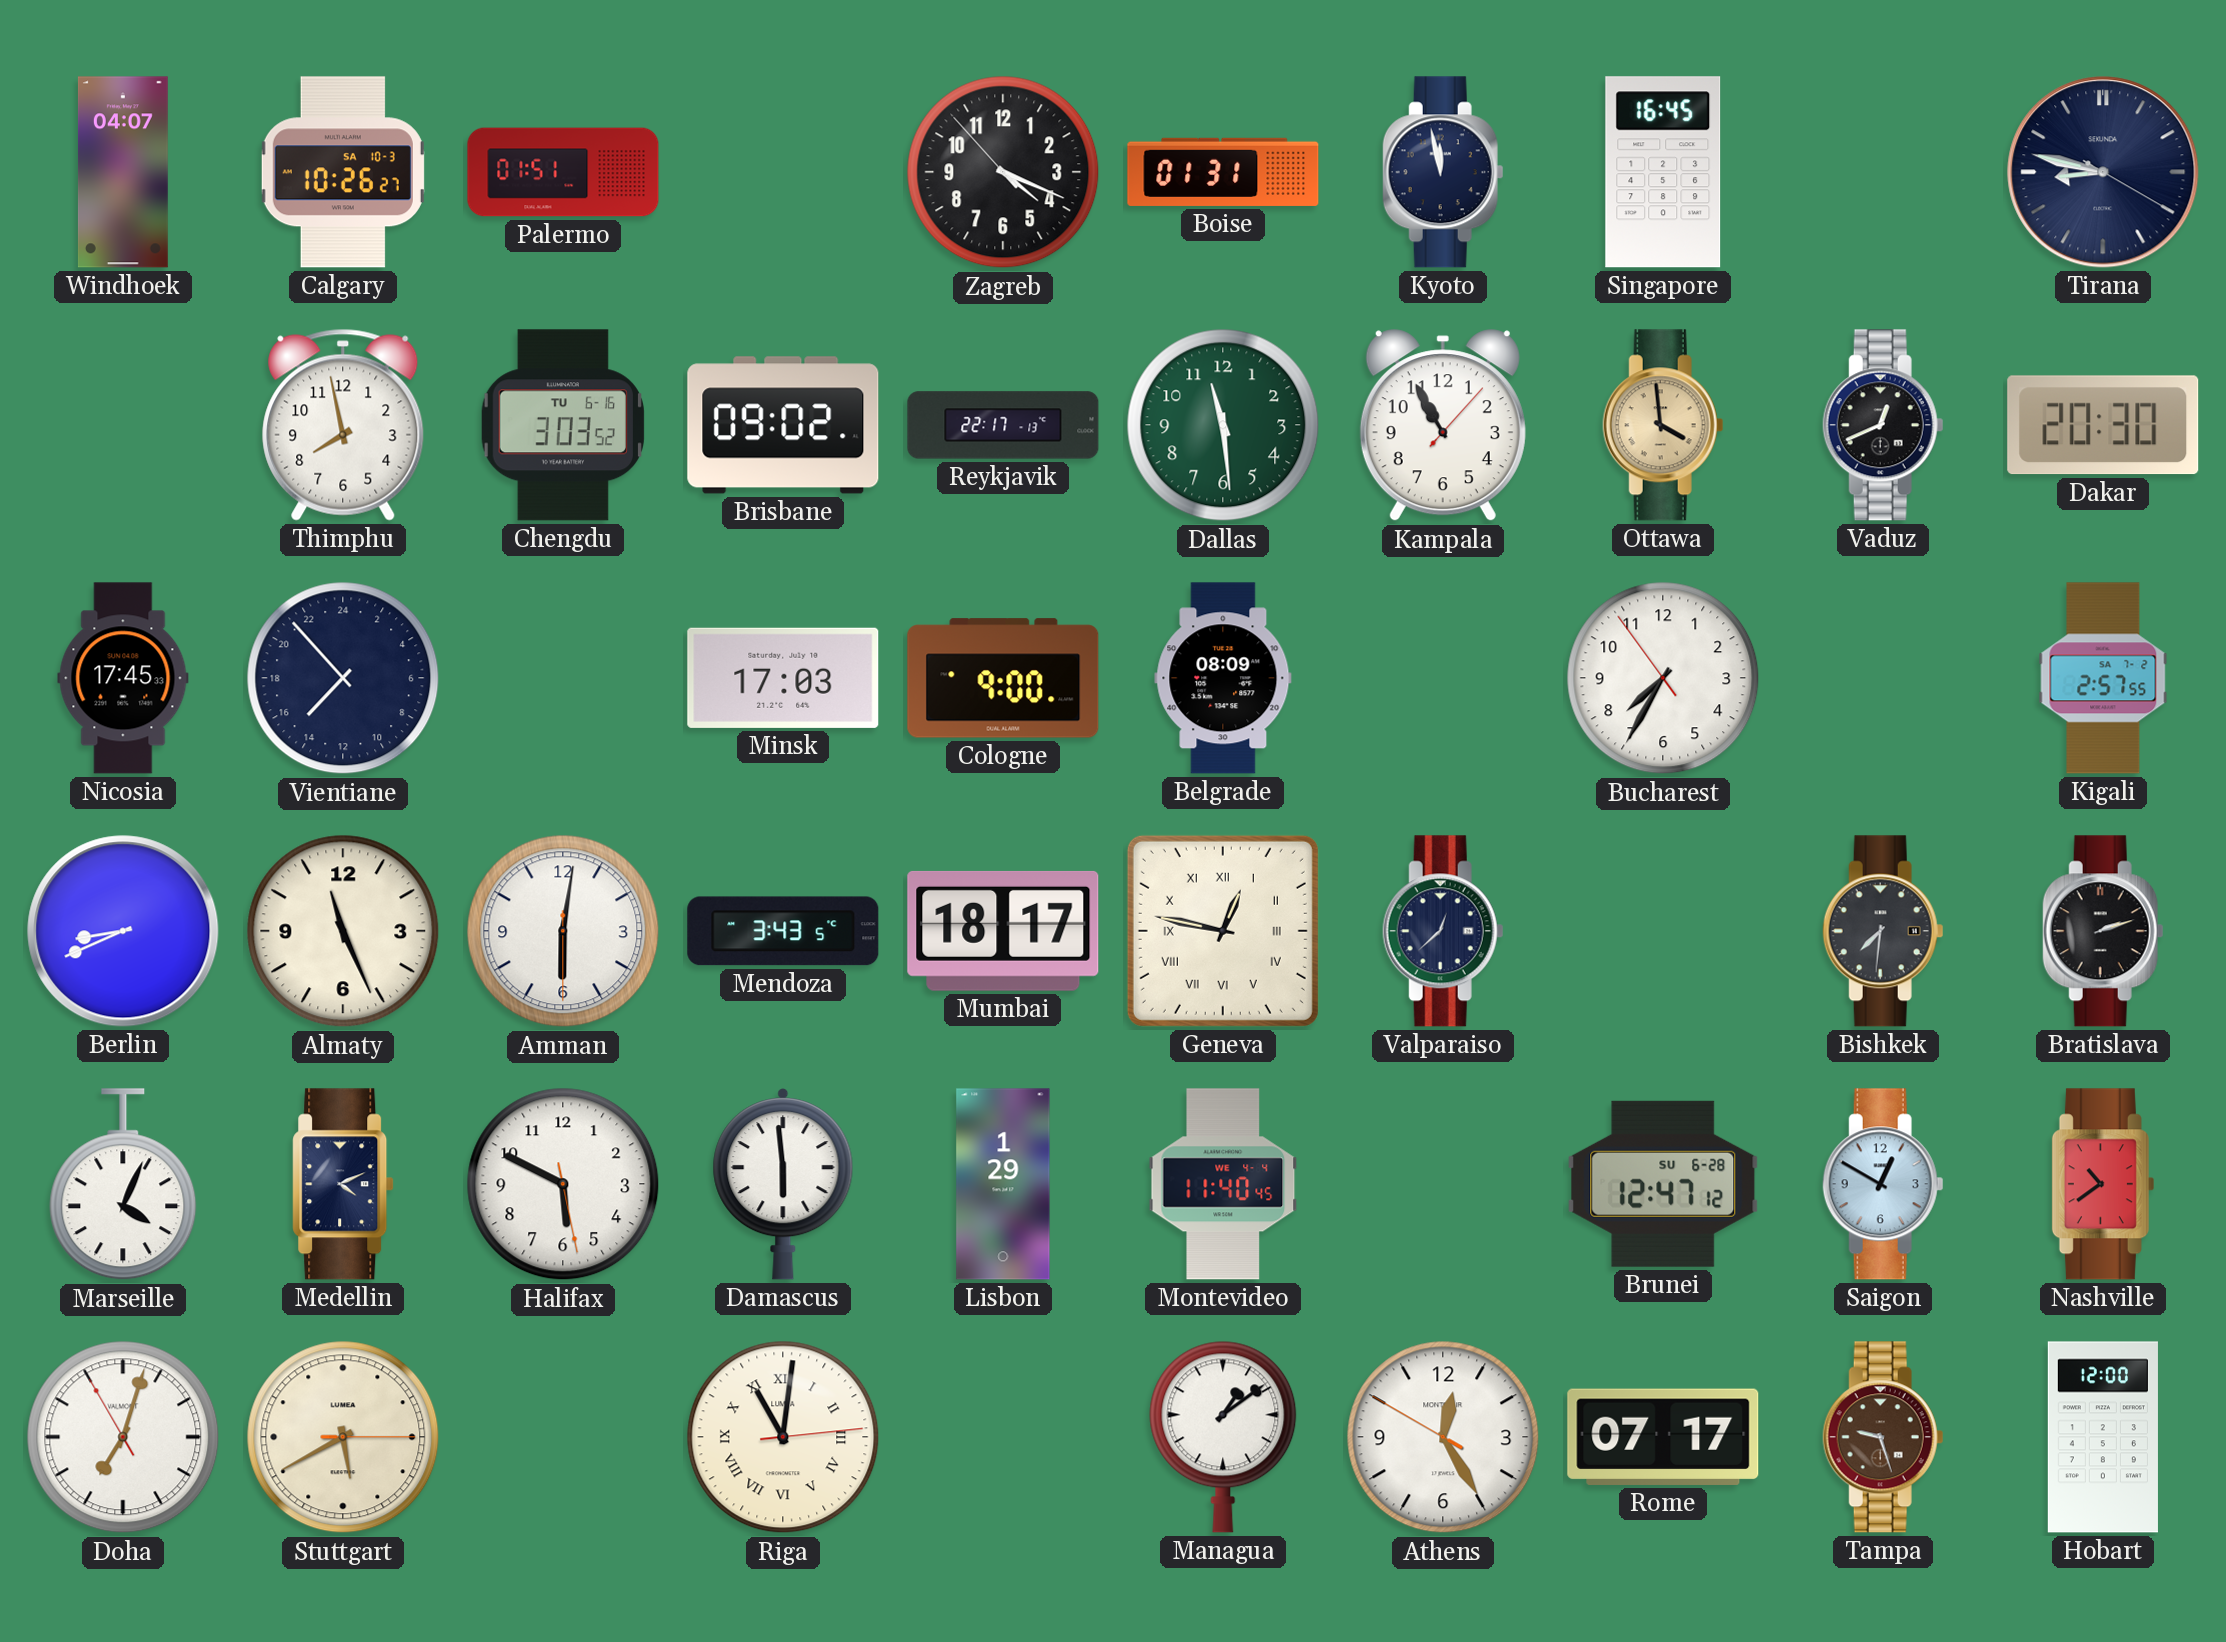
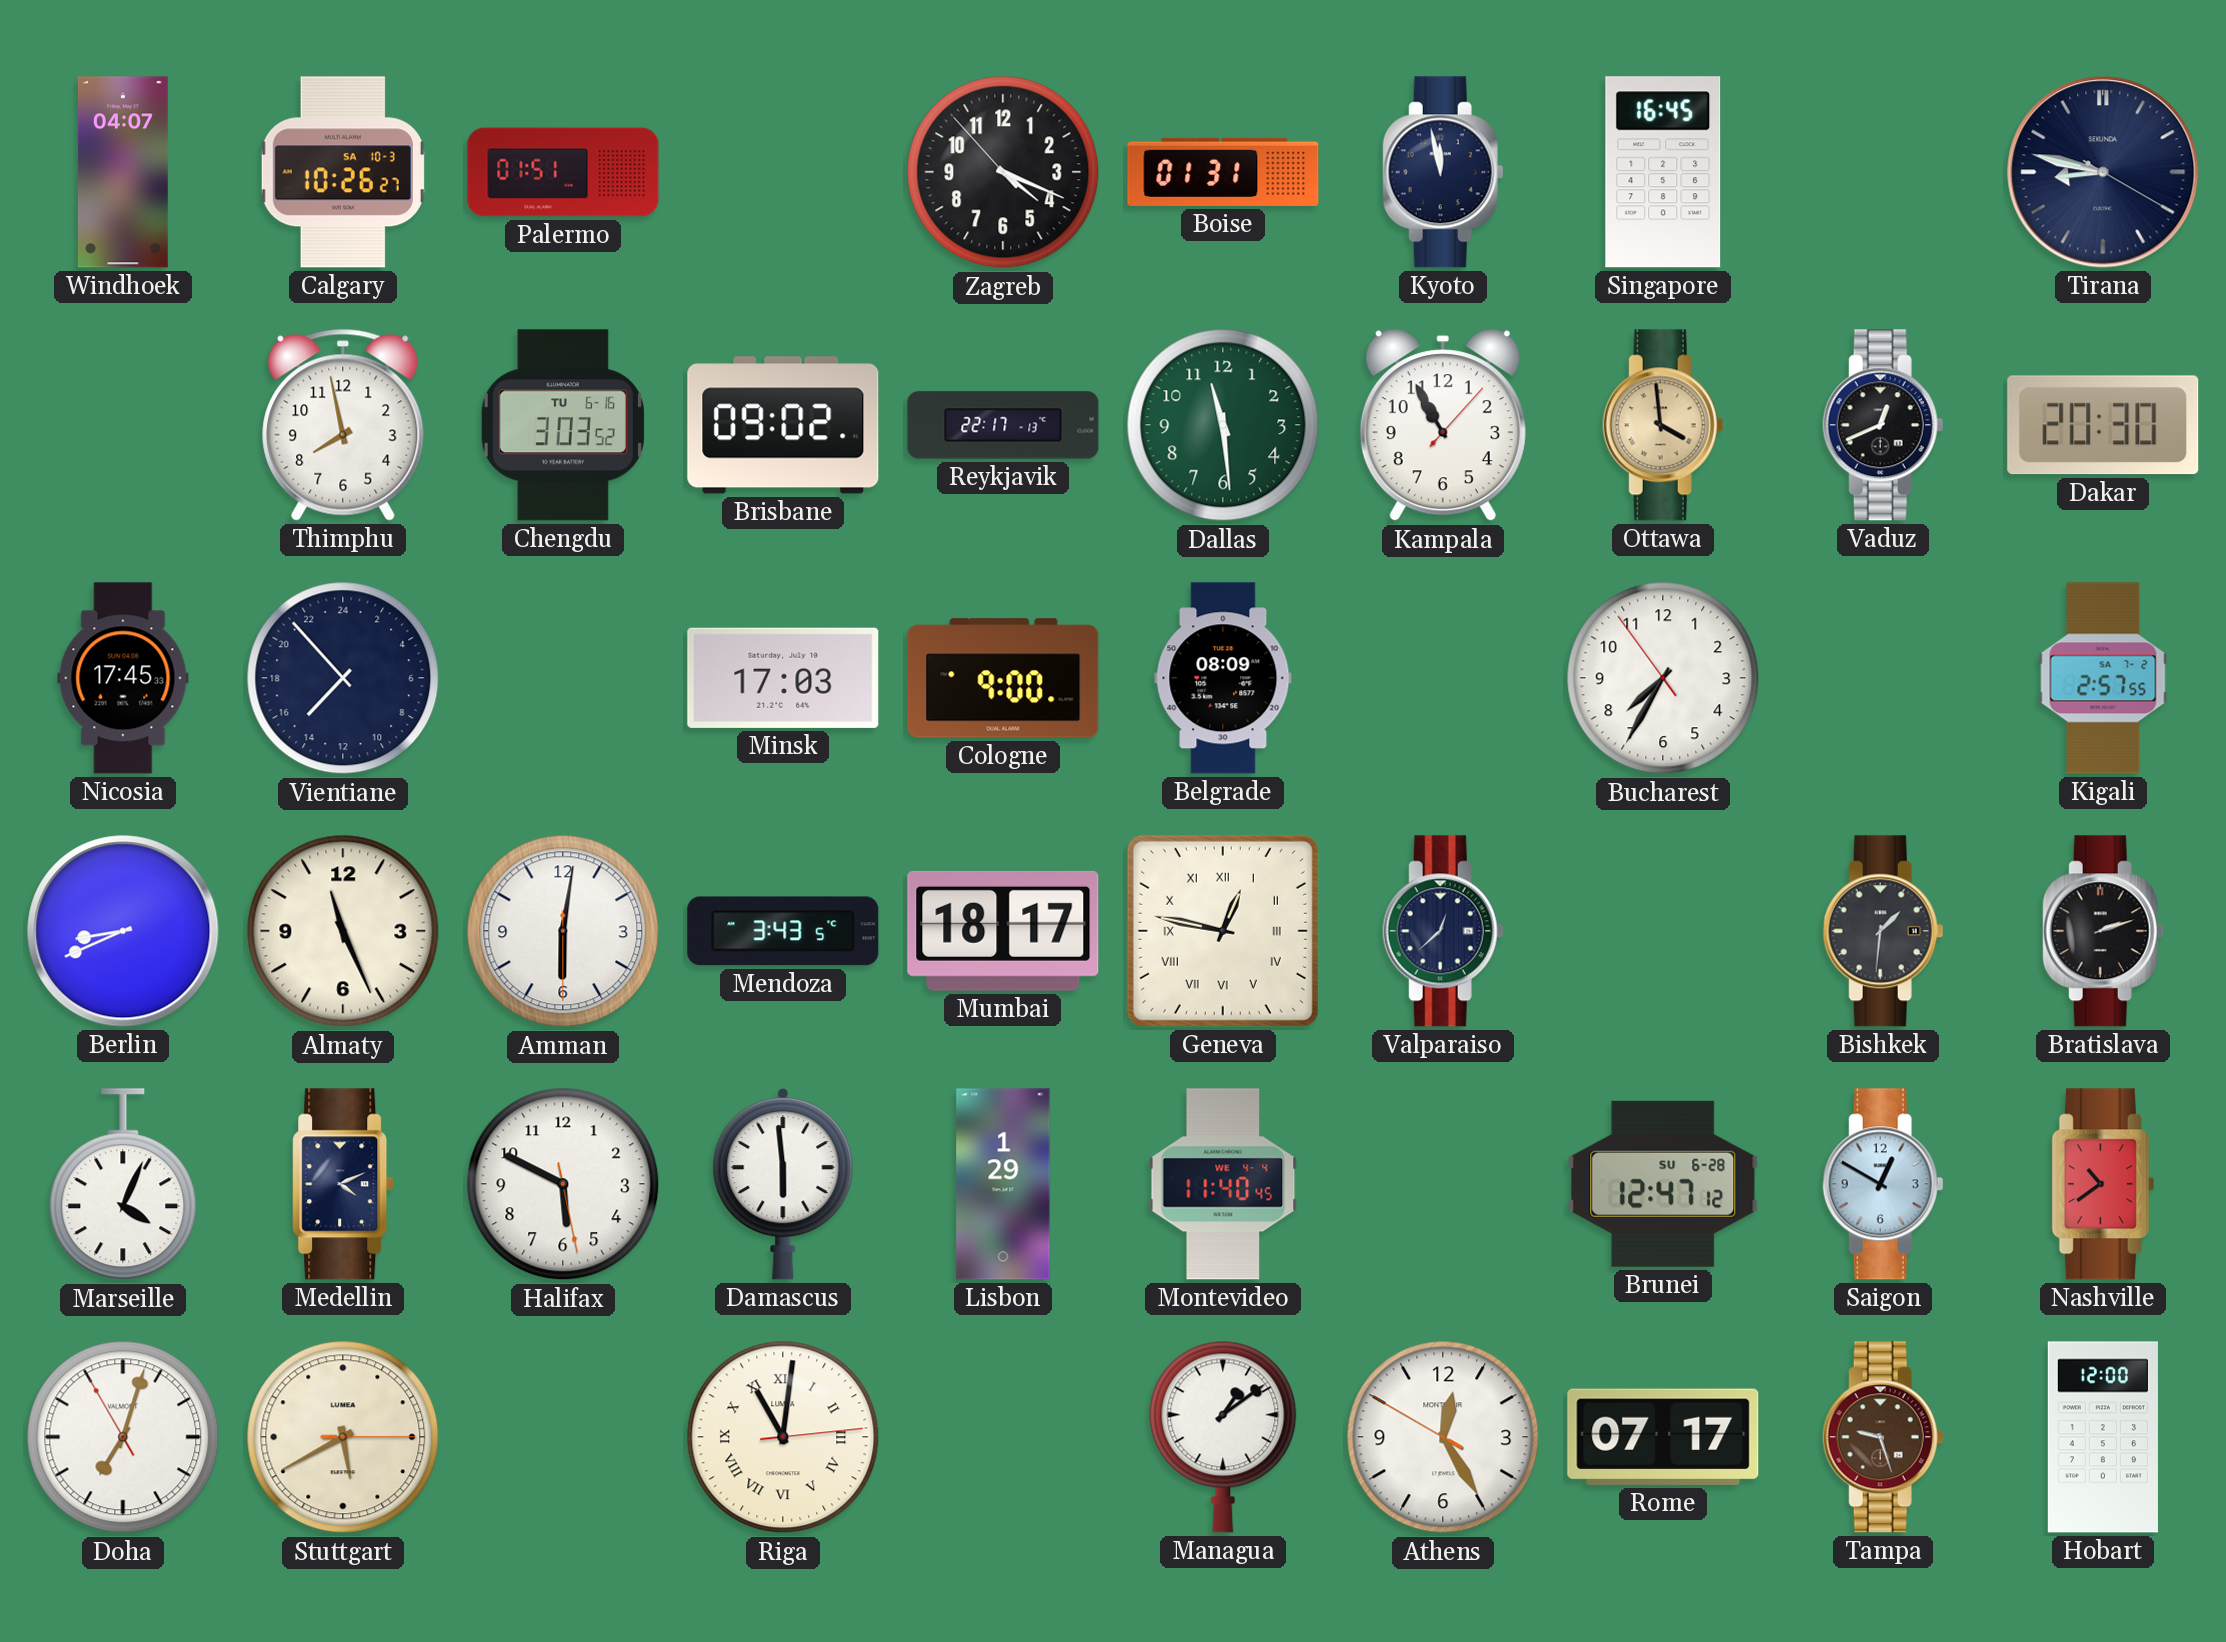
Bishkek: 7:31 -> 1:31
